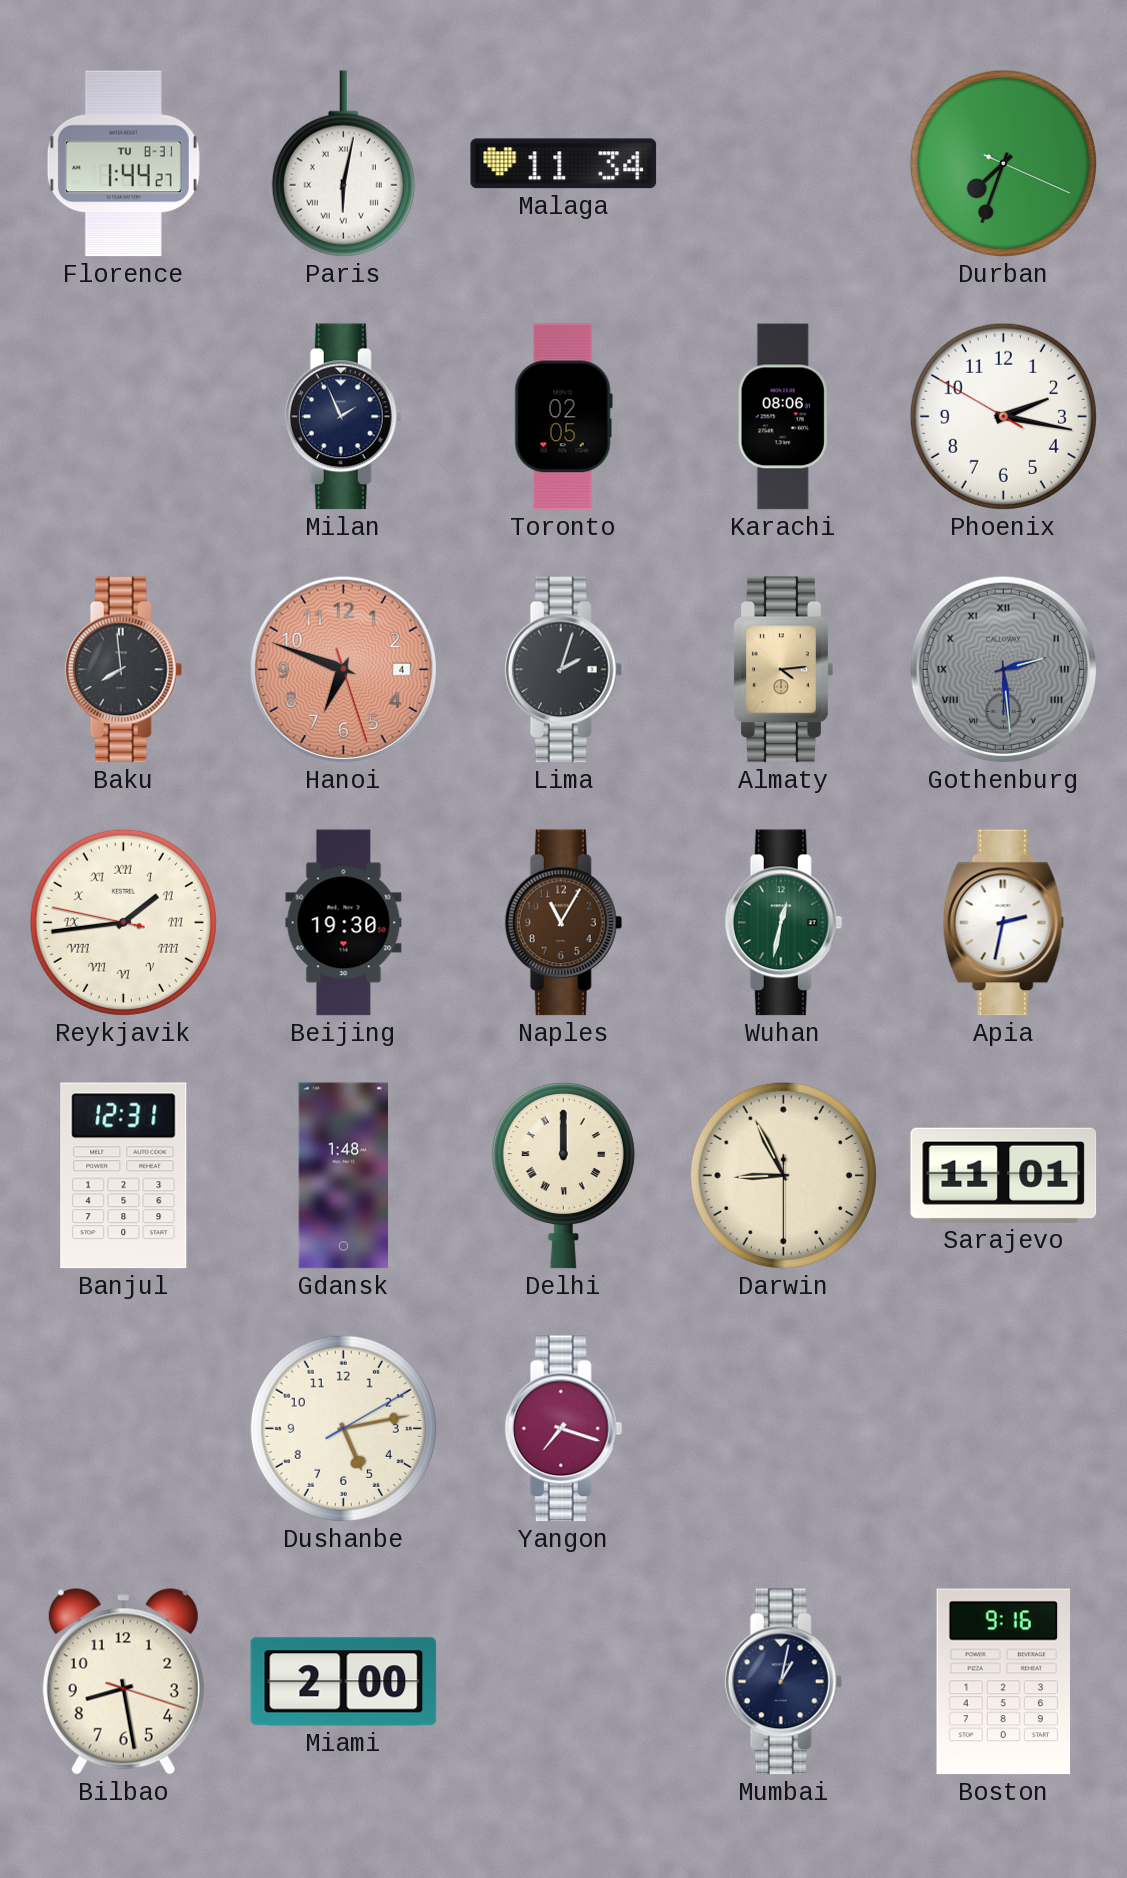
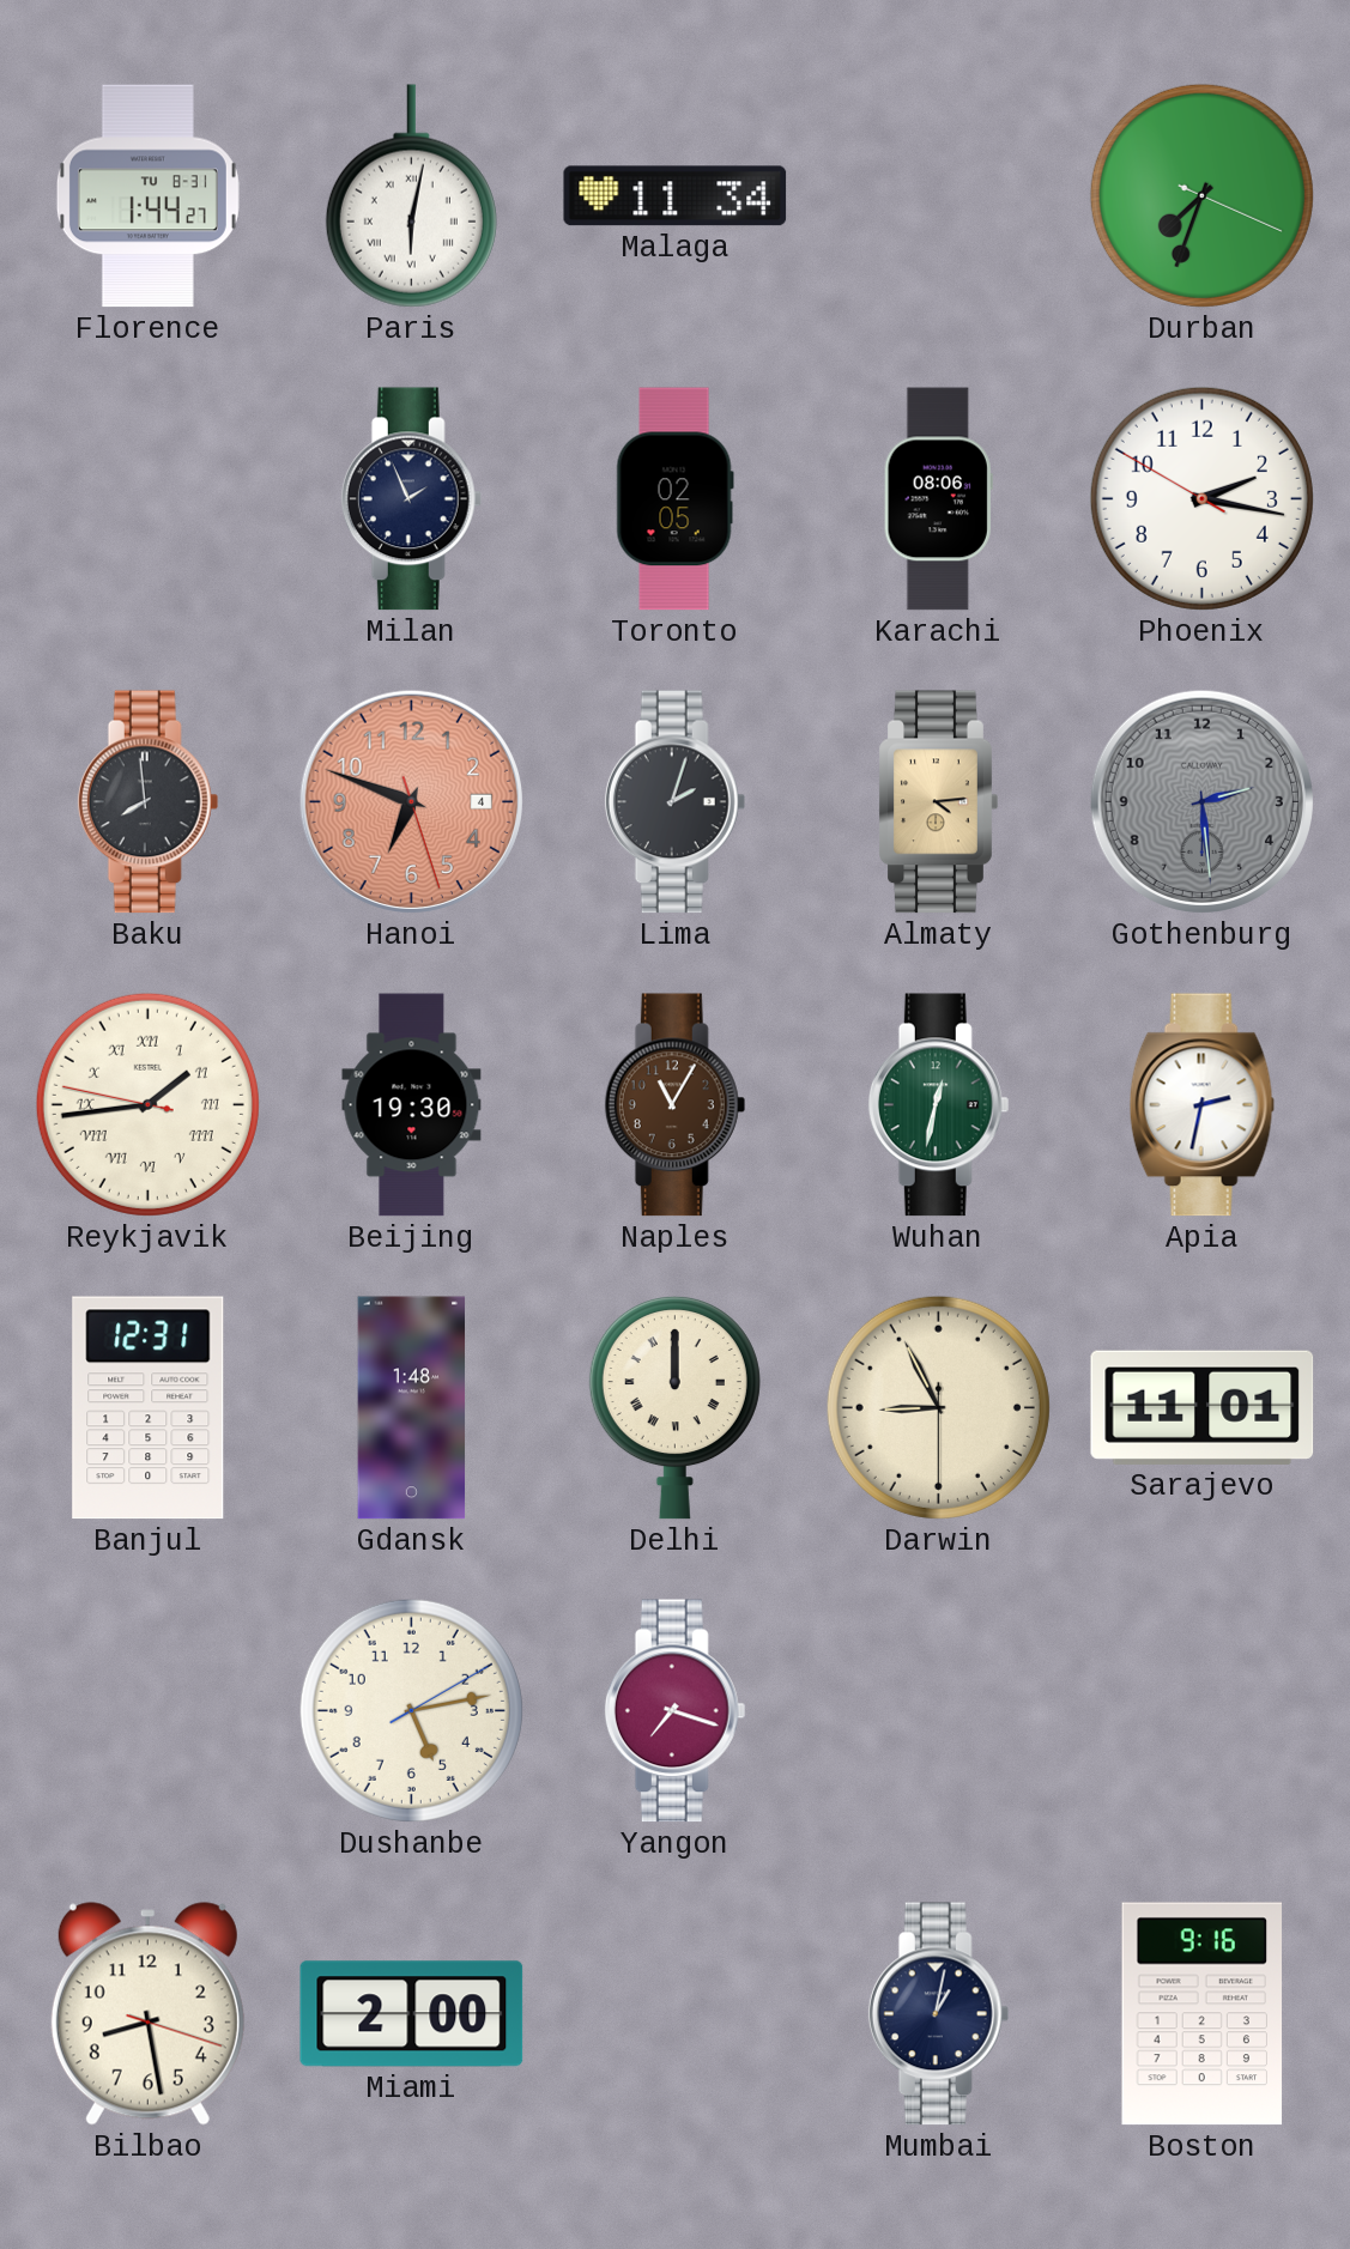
Gothenburg numerals: Roman -> Arabic
